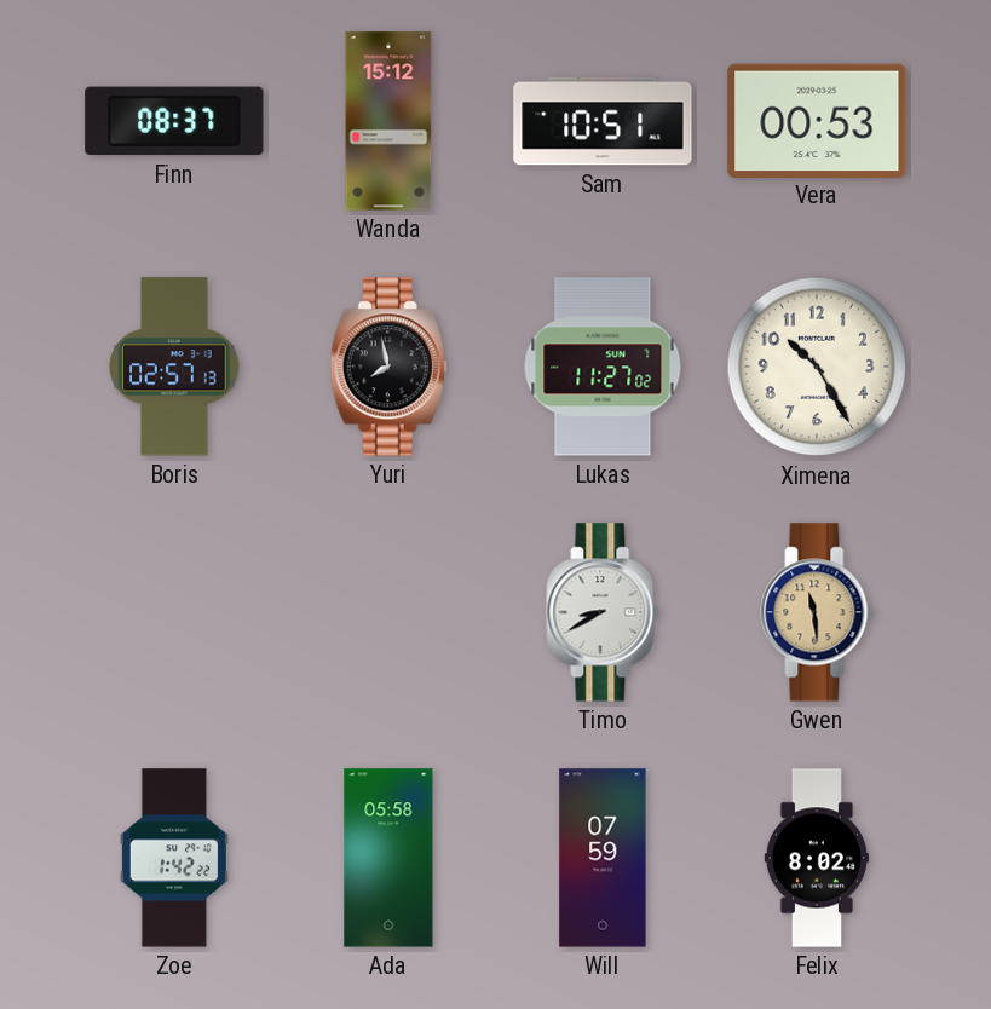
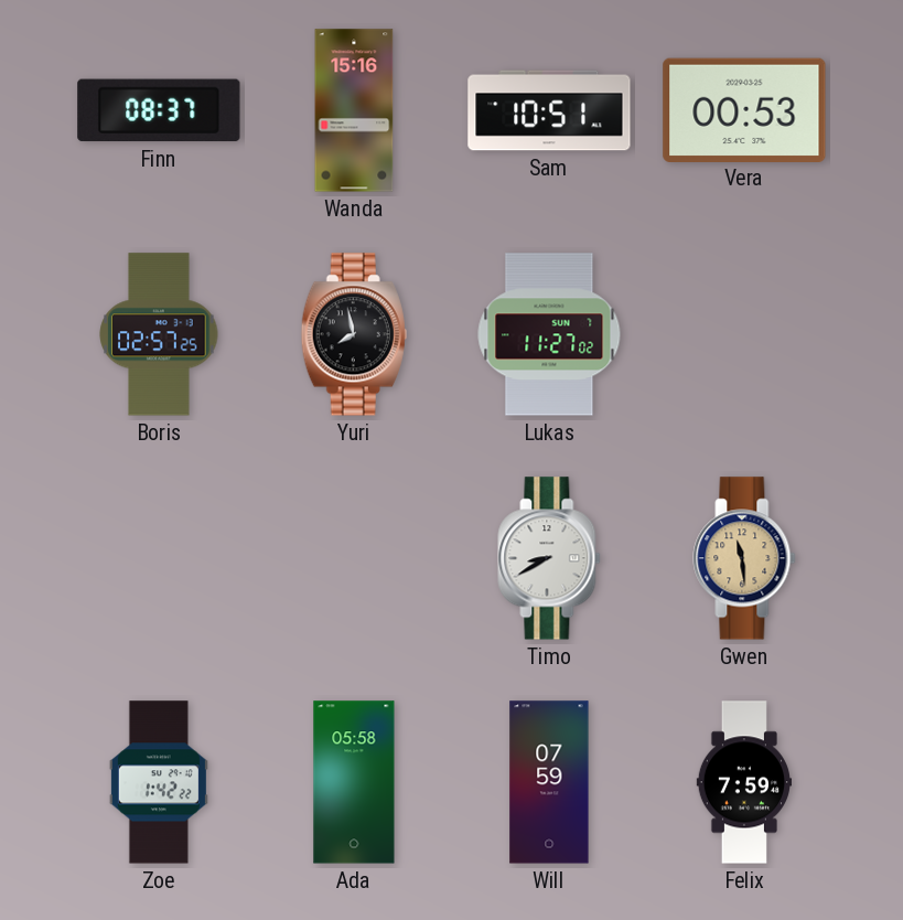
Wanda: 15:12 -> 15:16
Boris: 02:57:13 -> 02:57:25
Ximena: 10:25 -> none
Felix: 8:02 -> 7:59
